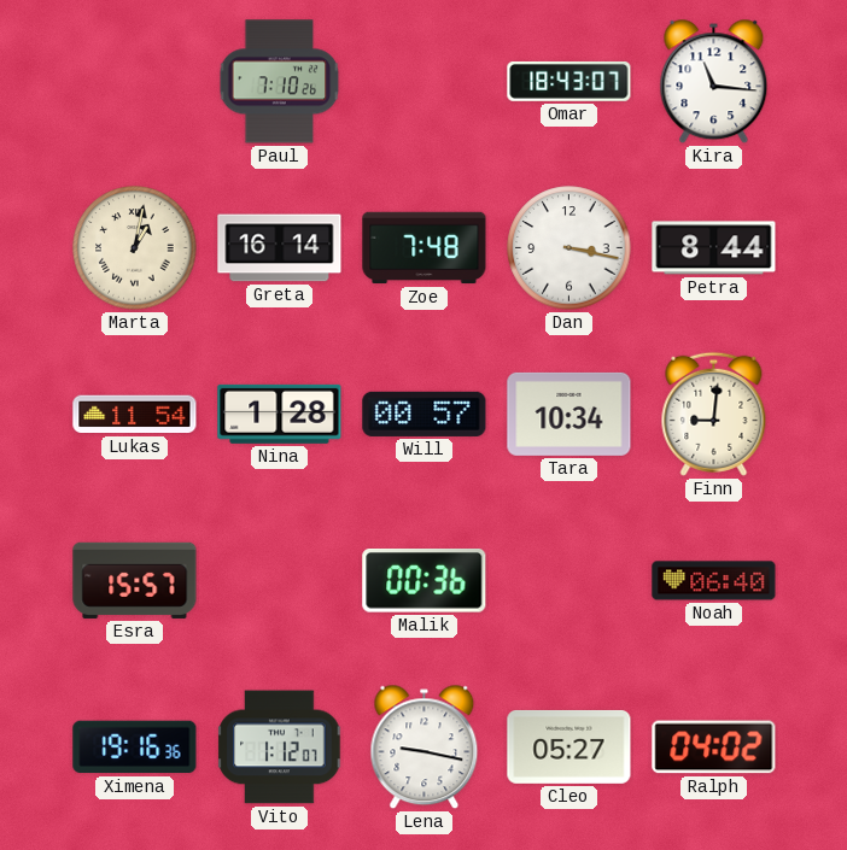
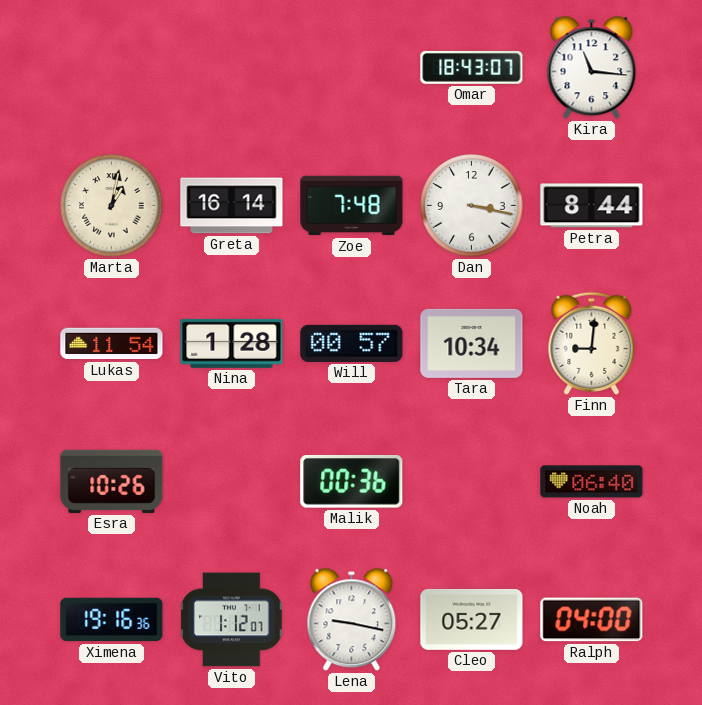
Paul: 7:10 -> none
Esra: 15:57 -> 10:26
Ralph: 04:02 -> 04:00
